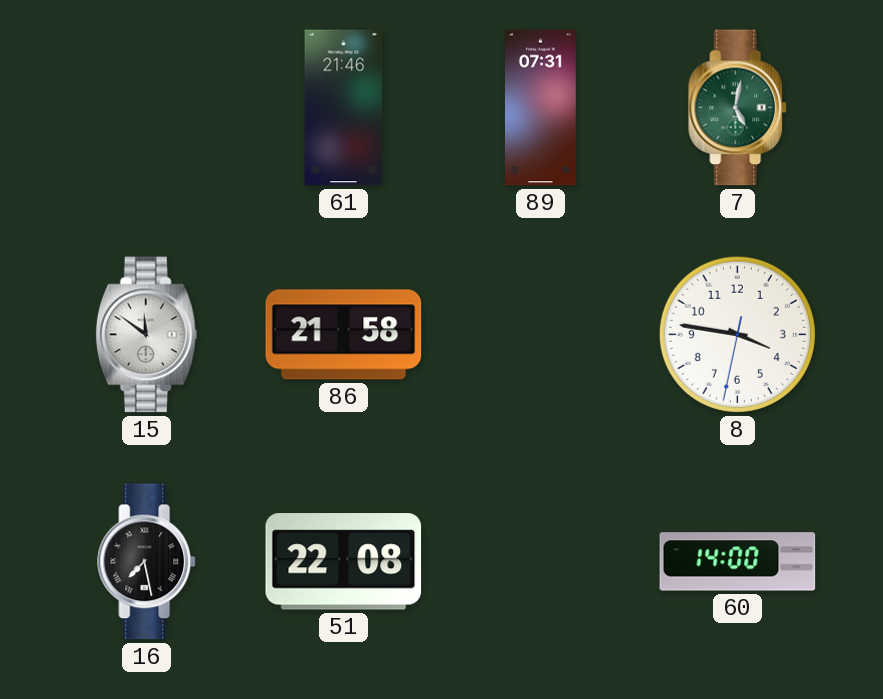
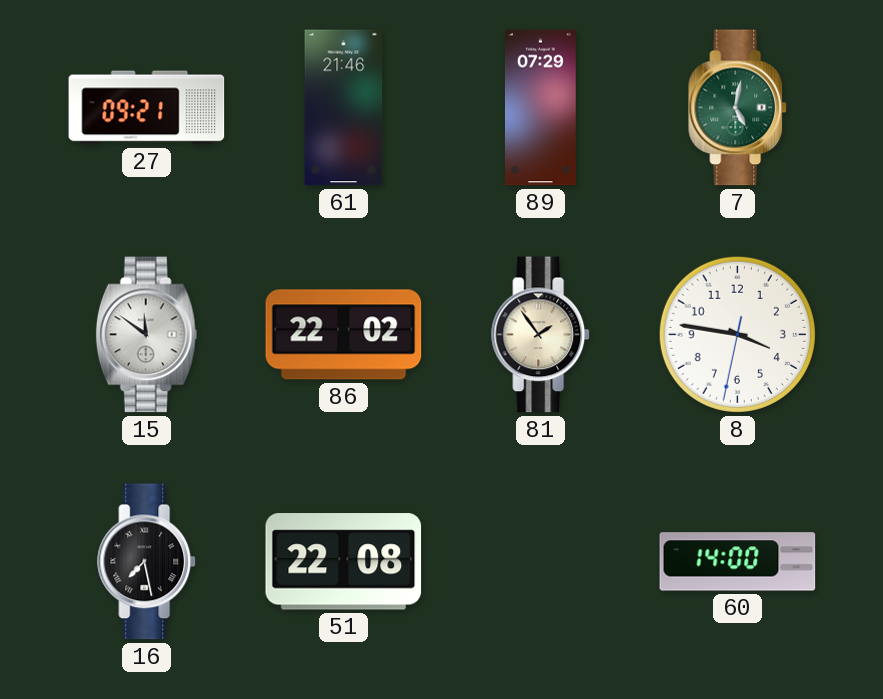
27: none -> 09:21
89: 07:31 -> 07:29
86: 21:58 -> 22:02
81: none -> 1:54
